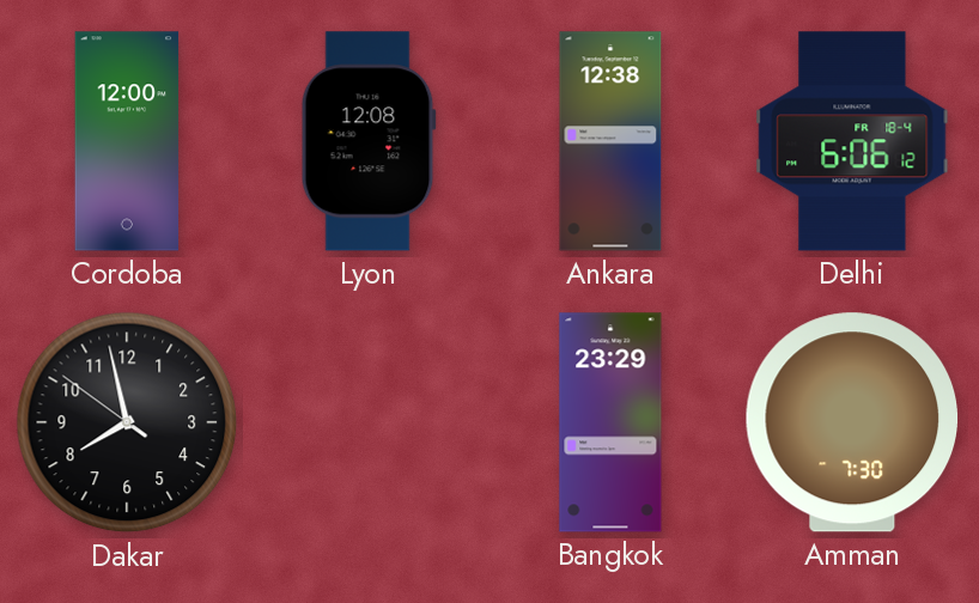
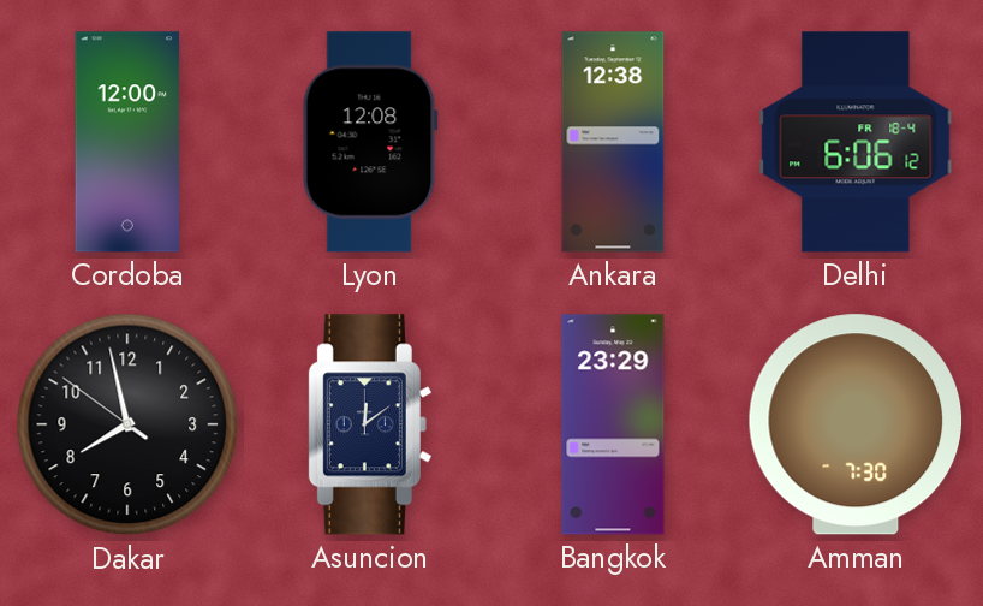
Asuncion: none -> 12:09
